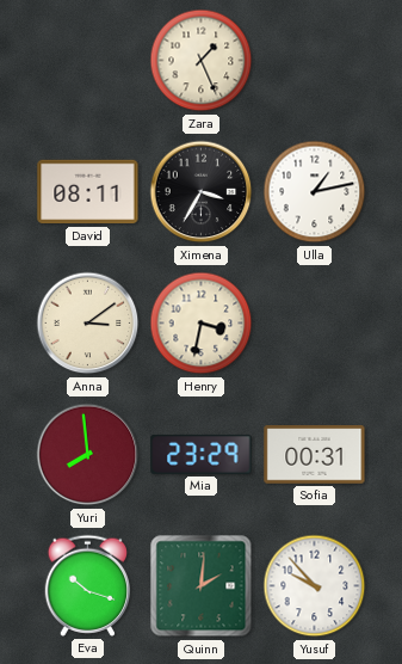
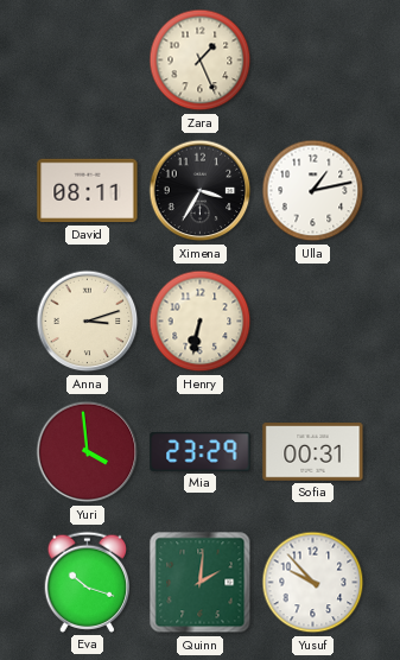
Anna: 3:09 -> 3:12
Henry: 3:32 -> 6:32
Yuri: 7:59 -> 3:59
